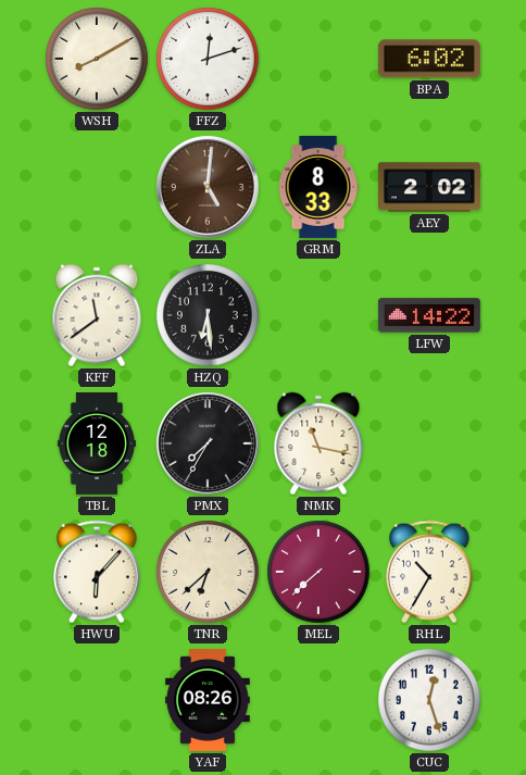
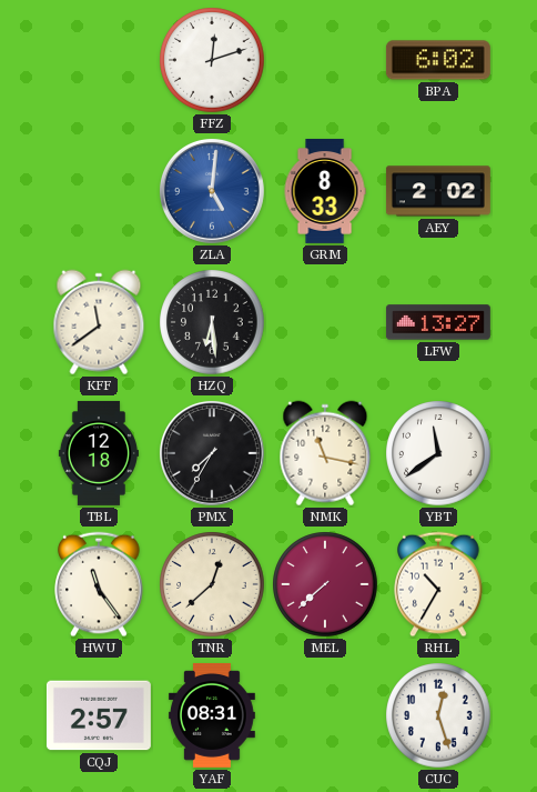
WSH: 8:10 -> none
ZLA dial: brown -> blue
LFW: 14:22 -> 13:27
YBT: none -> 11:39
HWU: 6:07 -> 11:24
TNR: 6:38 -> 12:38
CQJ: none -> 2:57
YAF: 08:26 -> 08:31
